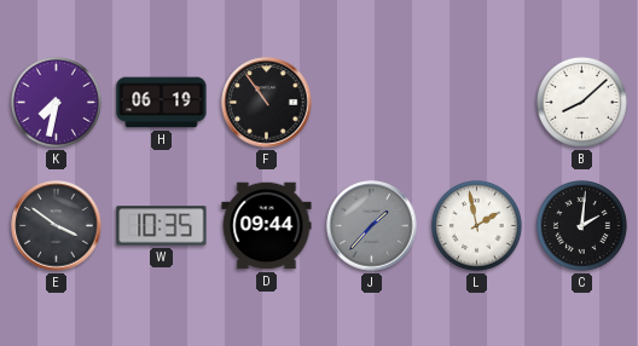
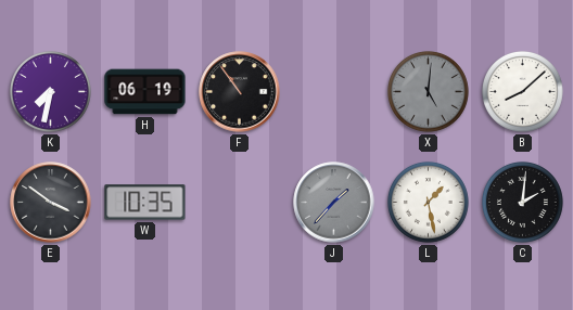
X: none -> 5:01
D: 09:44 -> none
L: 1:58 -> 1:28
